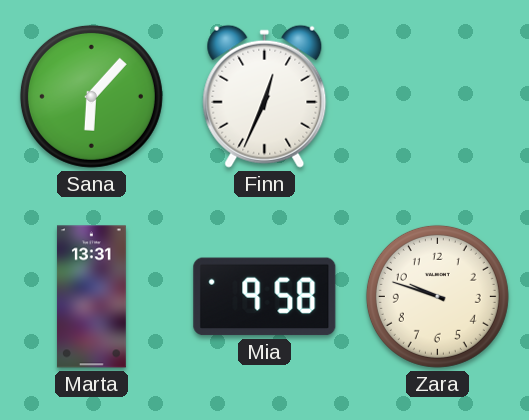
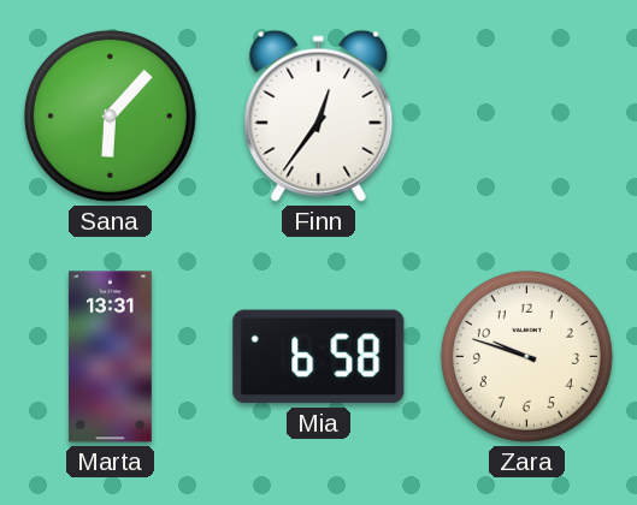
Finn: 12:34 -> 12:36
Mia: 9:58 -> 6:58
